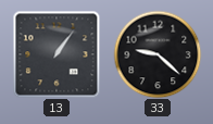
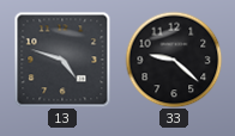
13: 1:06 -> 4:48
